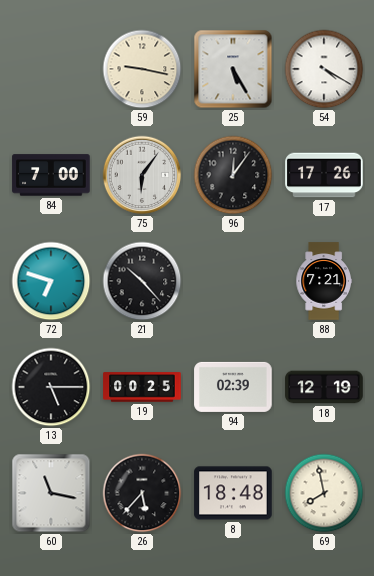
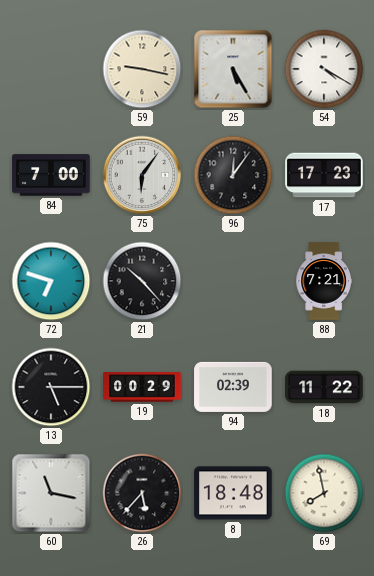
17: 17:26 -> 17:23
19: 00:25 -> 00:29
18: 12:19 -> 11:22
